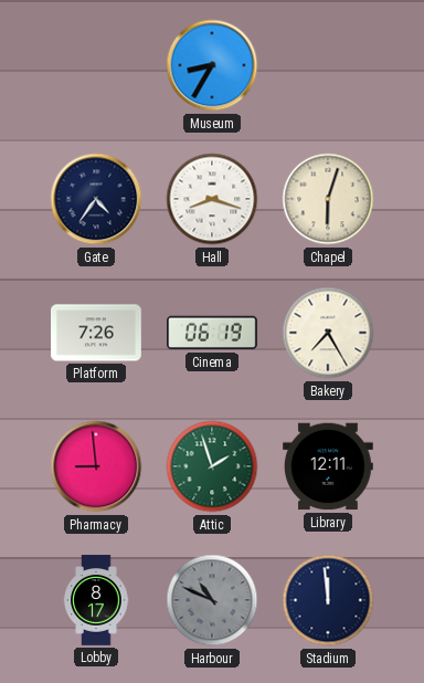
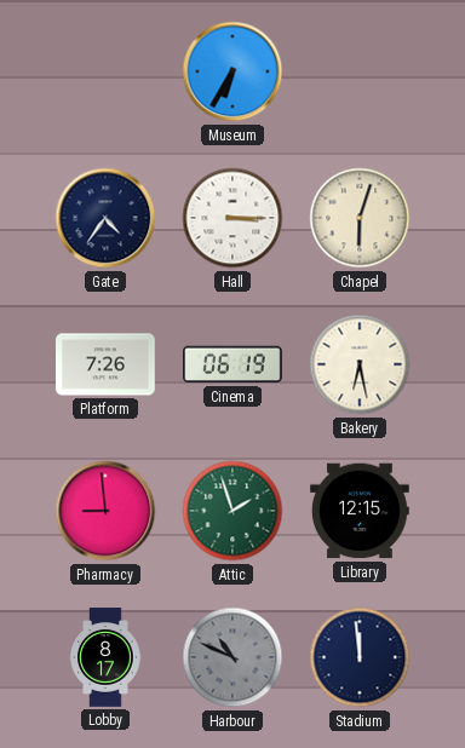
Museum: 8:35 -> 6:35
Hall: 8:18 -> 3:15
Bakery: 7:25 -> 6:28
Library: 12:11 -> 12:15
